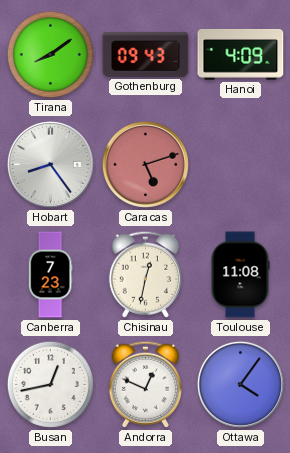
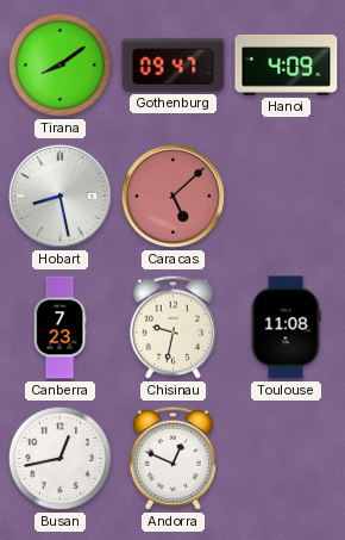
Gothenburg: 09:43 -> 09:47
Hobart: 8:24 -> 8:28
Caracas: 5:12 -> 5:08
Chisinau: 12:32 -> 9:32
Ottawa: 4:06 -> none
